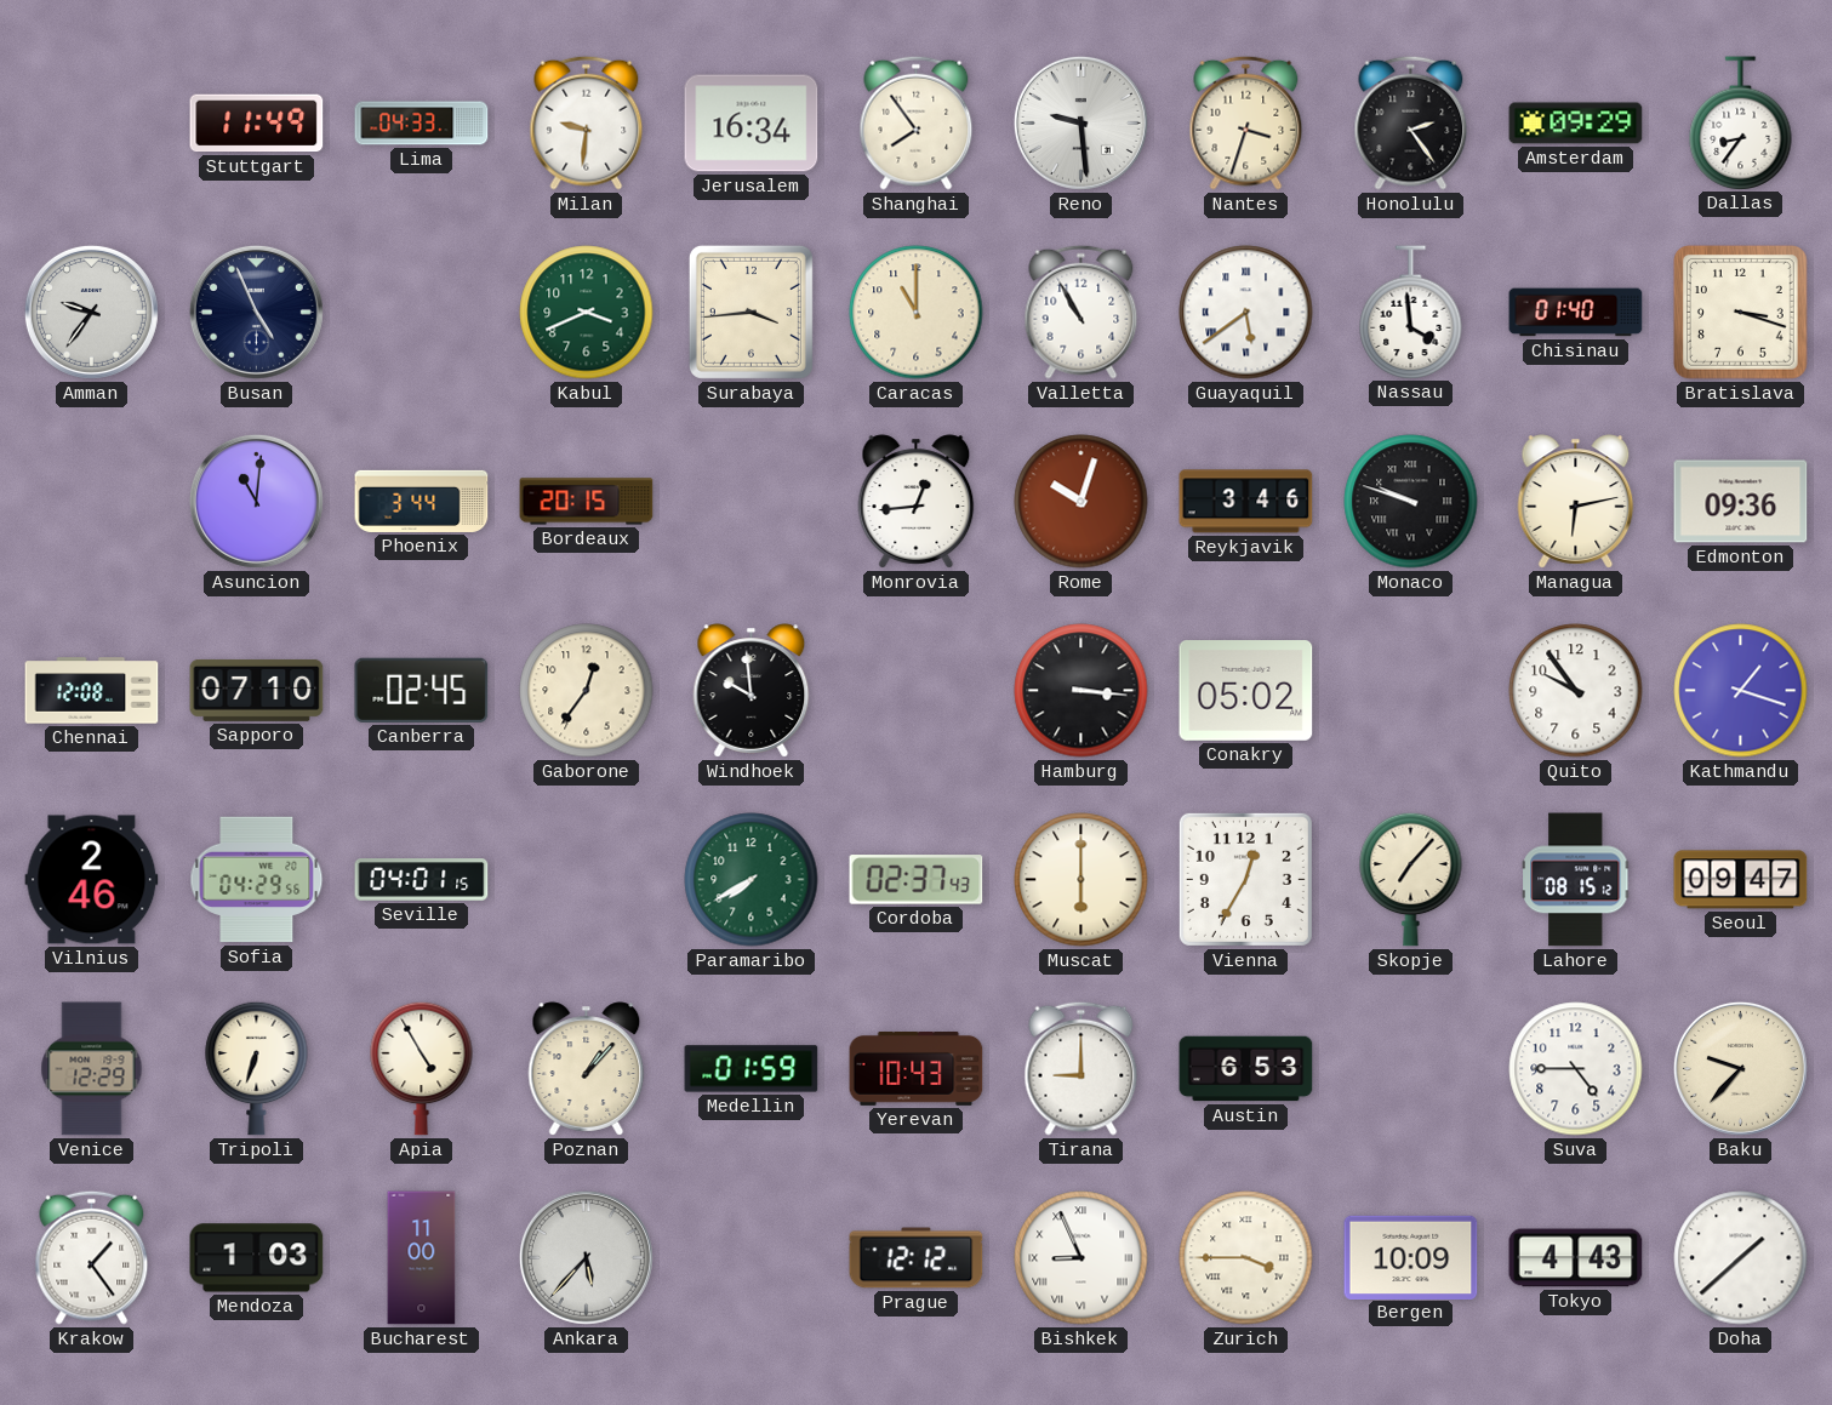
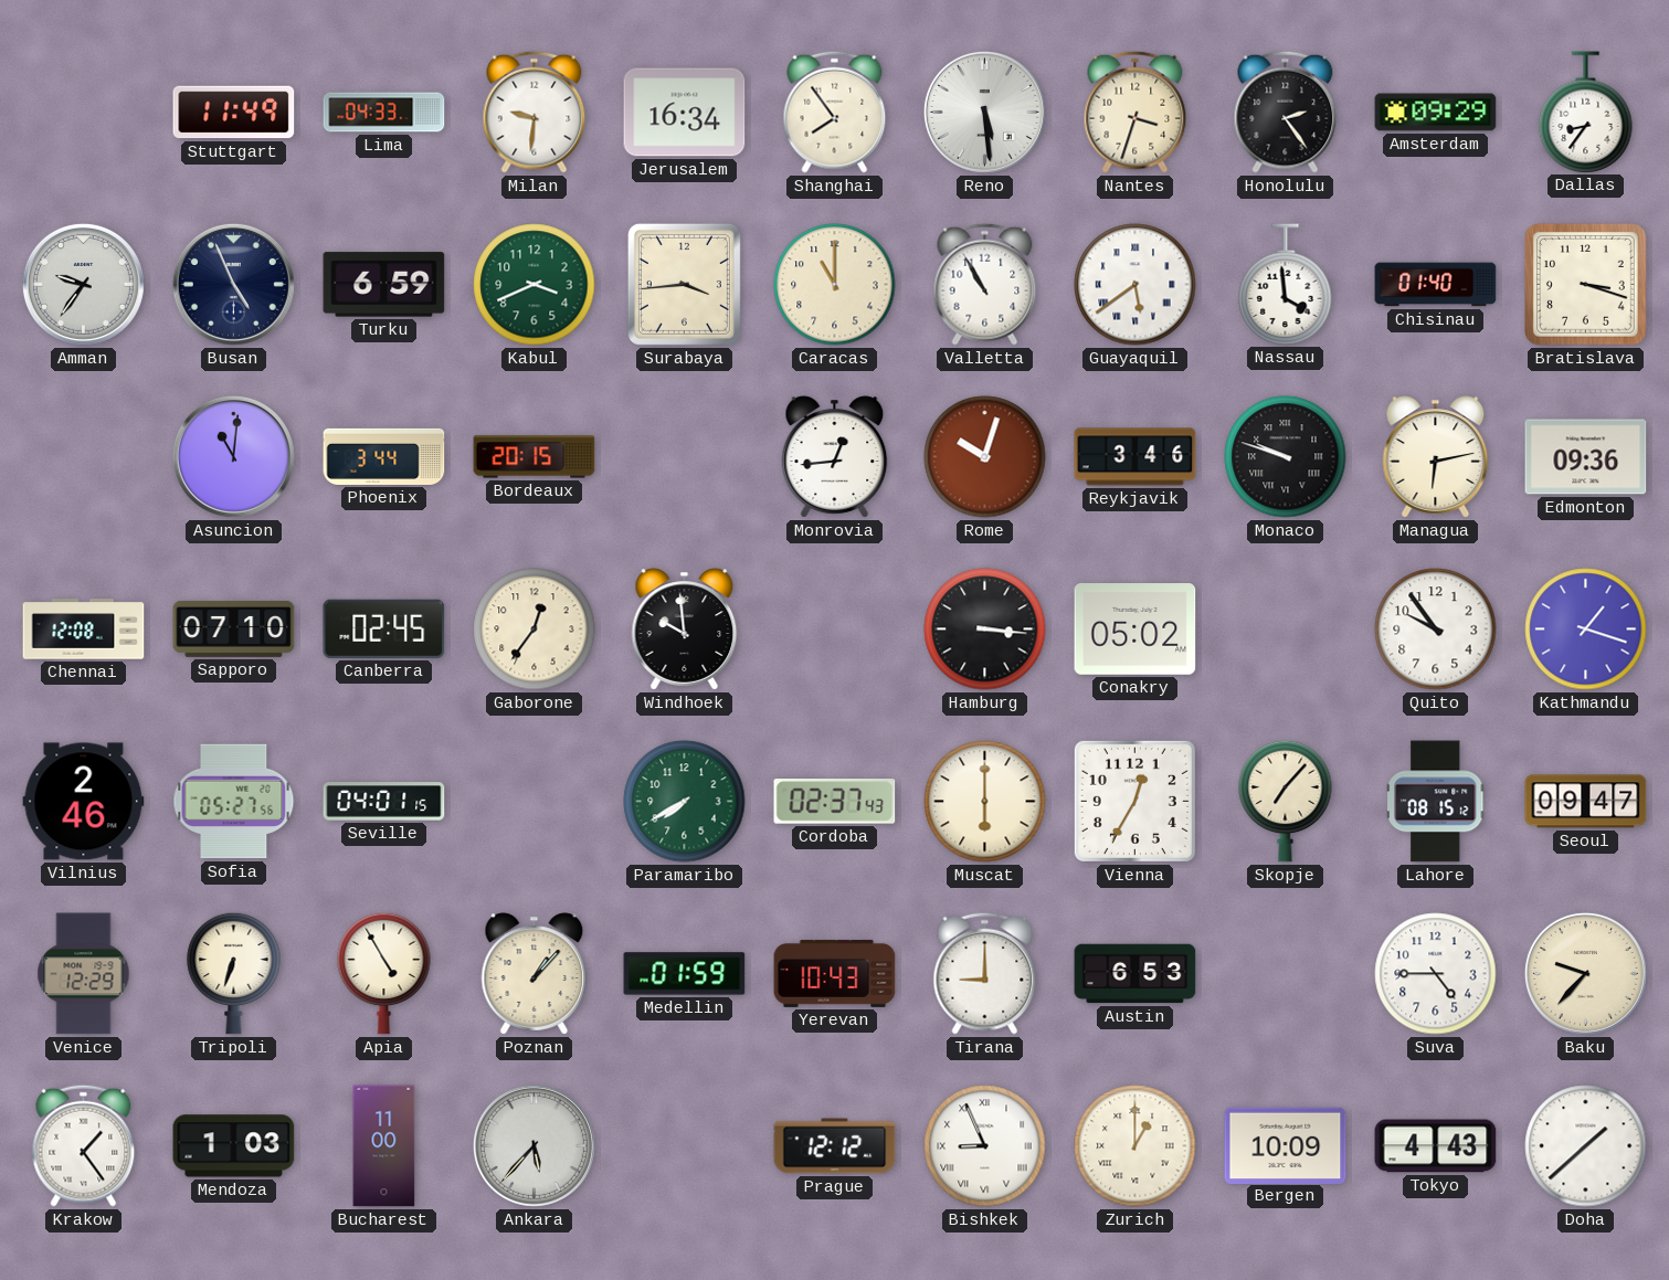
Reno: 9:29 -> 5:29
Turku: none -> 6:59
Sofia: 04:29 -> 05:27
Zurich: 3:45 -> 1:00
